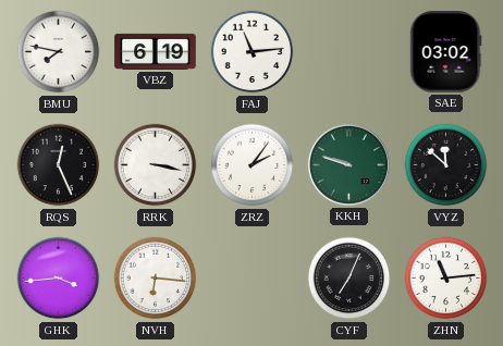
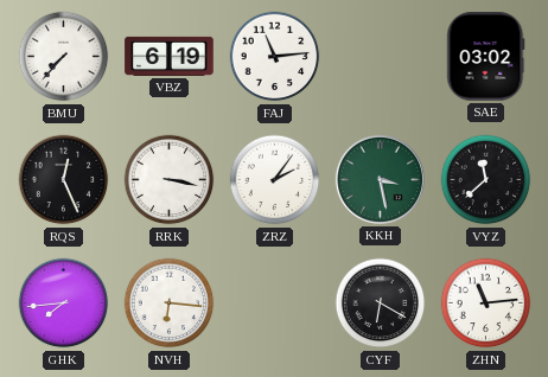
BMU: 7:47 -> 7:37
KKH: 9:48 -> 3:28
VYZ: 11:52 -> 11:38
GHK: 3:44 -> 7:44
CYF: 7:04 -> 6:20
